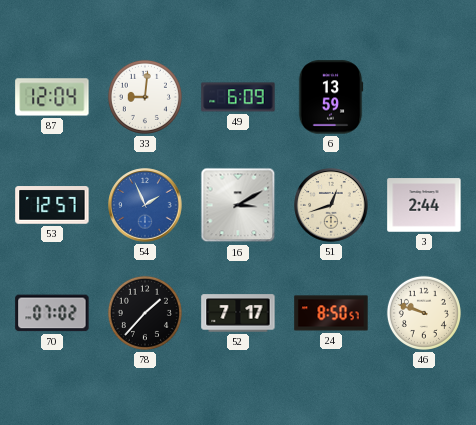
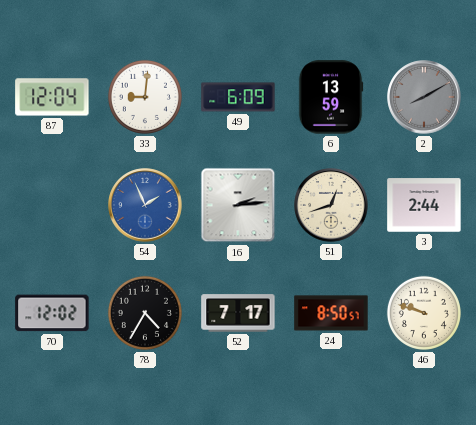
2: none -> 8:10
53: 12:57 -> none
16: 3:10 -> 2:14
70: 07:02 -> 12:02
78: 1:37 -> 4:35
